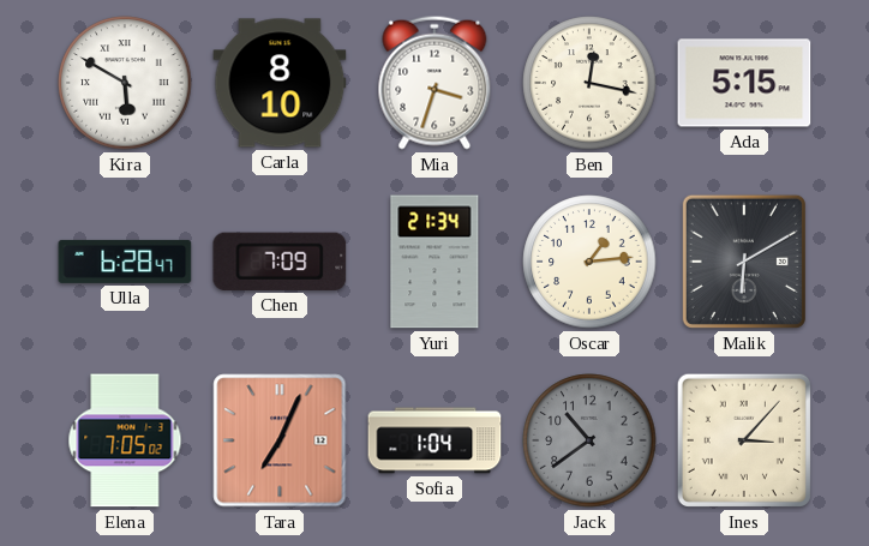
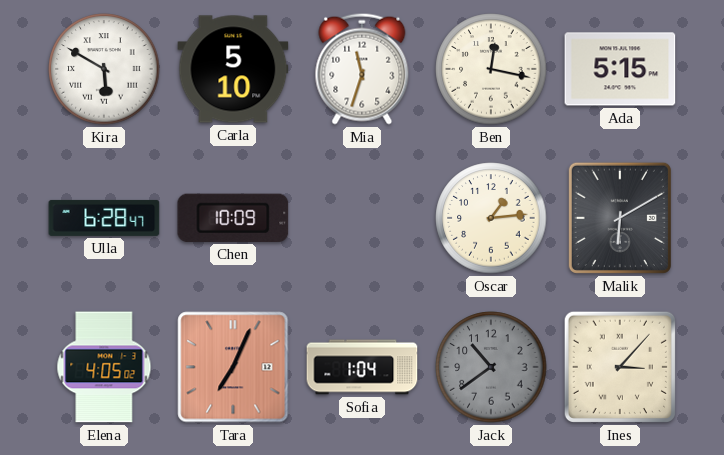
Carla: 8:10 -> 5:10
Mia: 3:33 -> 11:33
Chen: 7:09 -> 10:09
Yuri: 21:34 -> none
Elena: 7:05 -> 4:05
